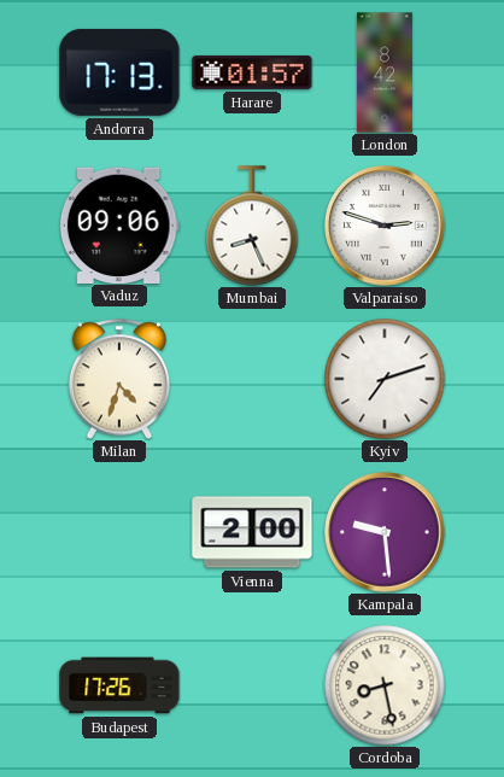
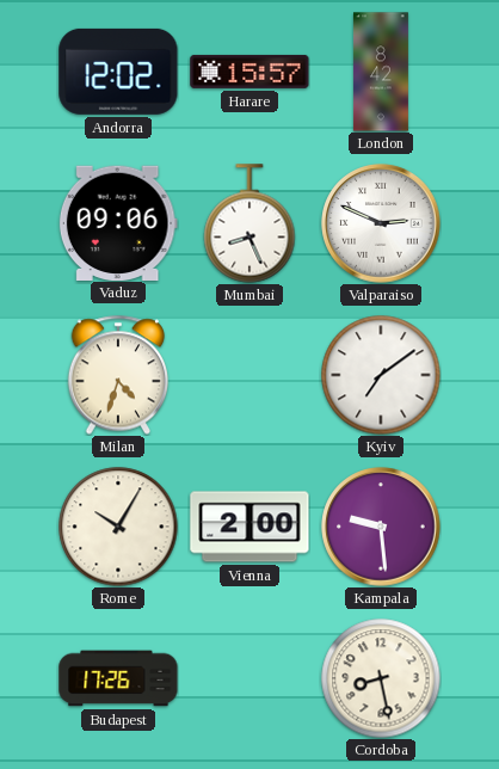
Andorra: 17:13 -> 12:02
Harare: 01:57 -> 15:57
Valparaiso: 2:48 -> 2:49
Kyiv: 7:12 -> 7:09
Rome: none -> 10:05
